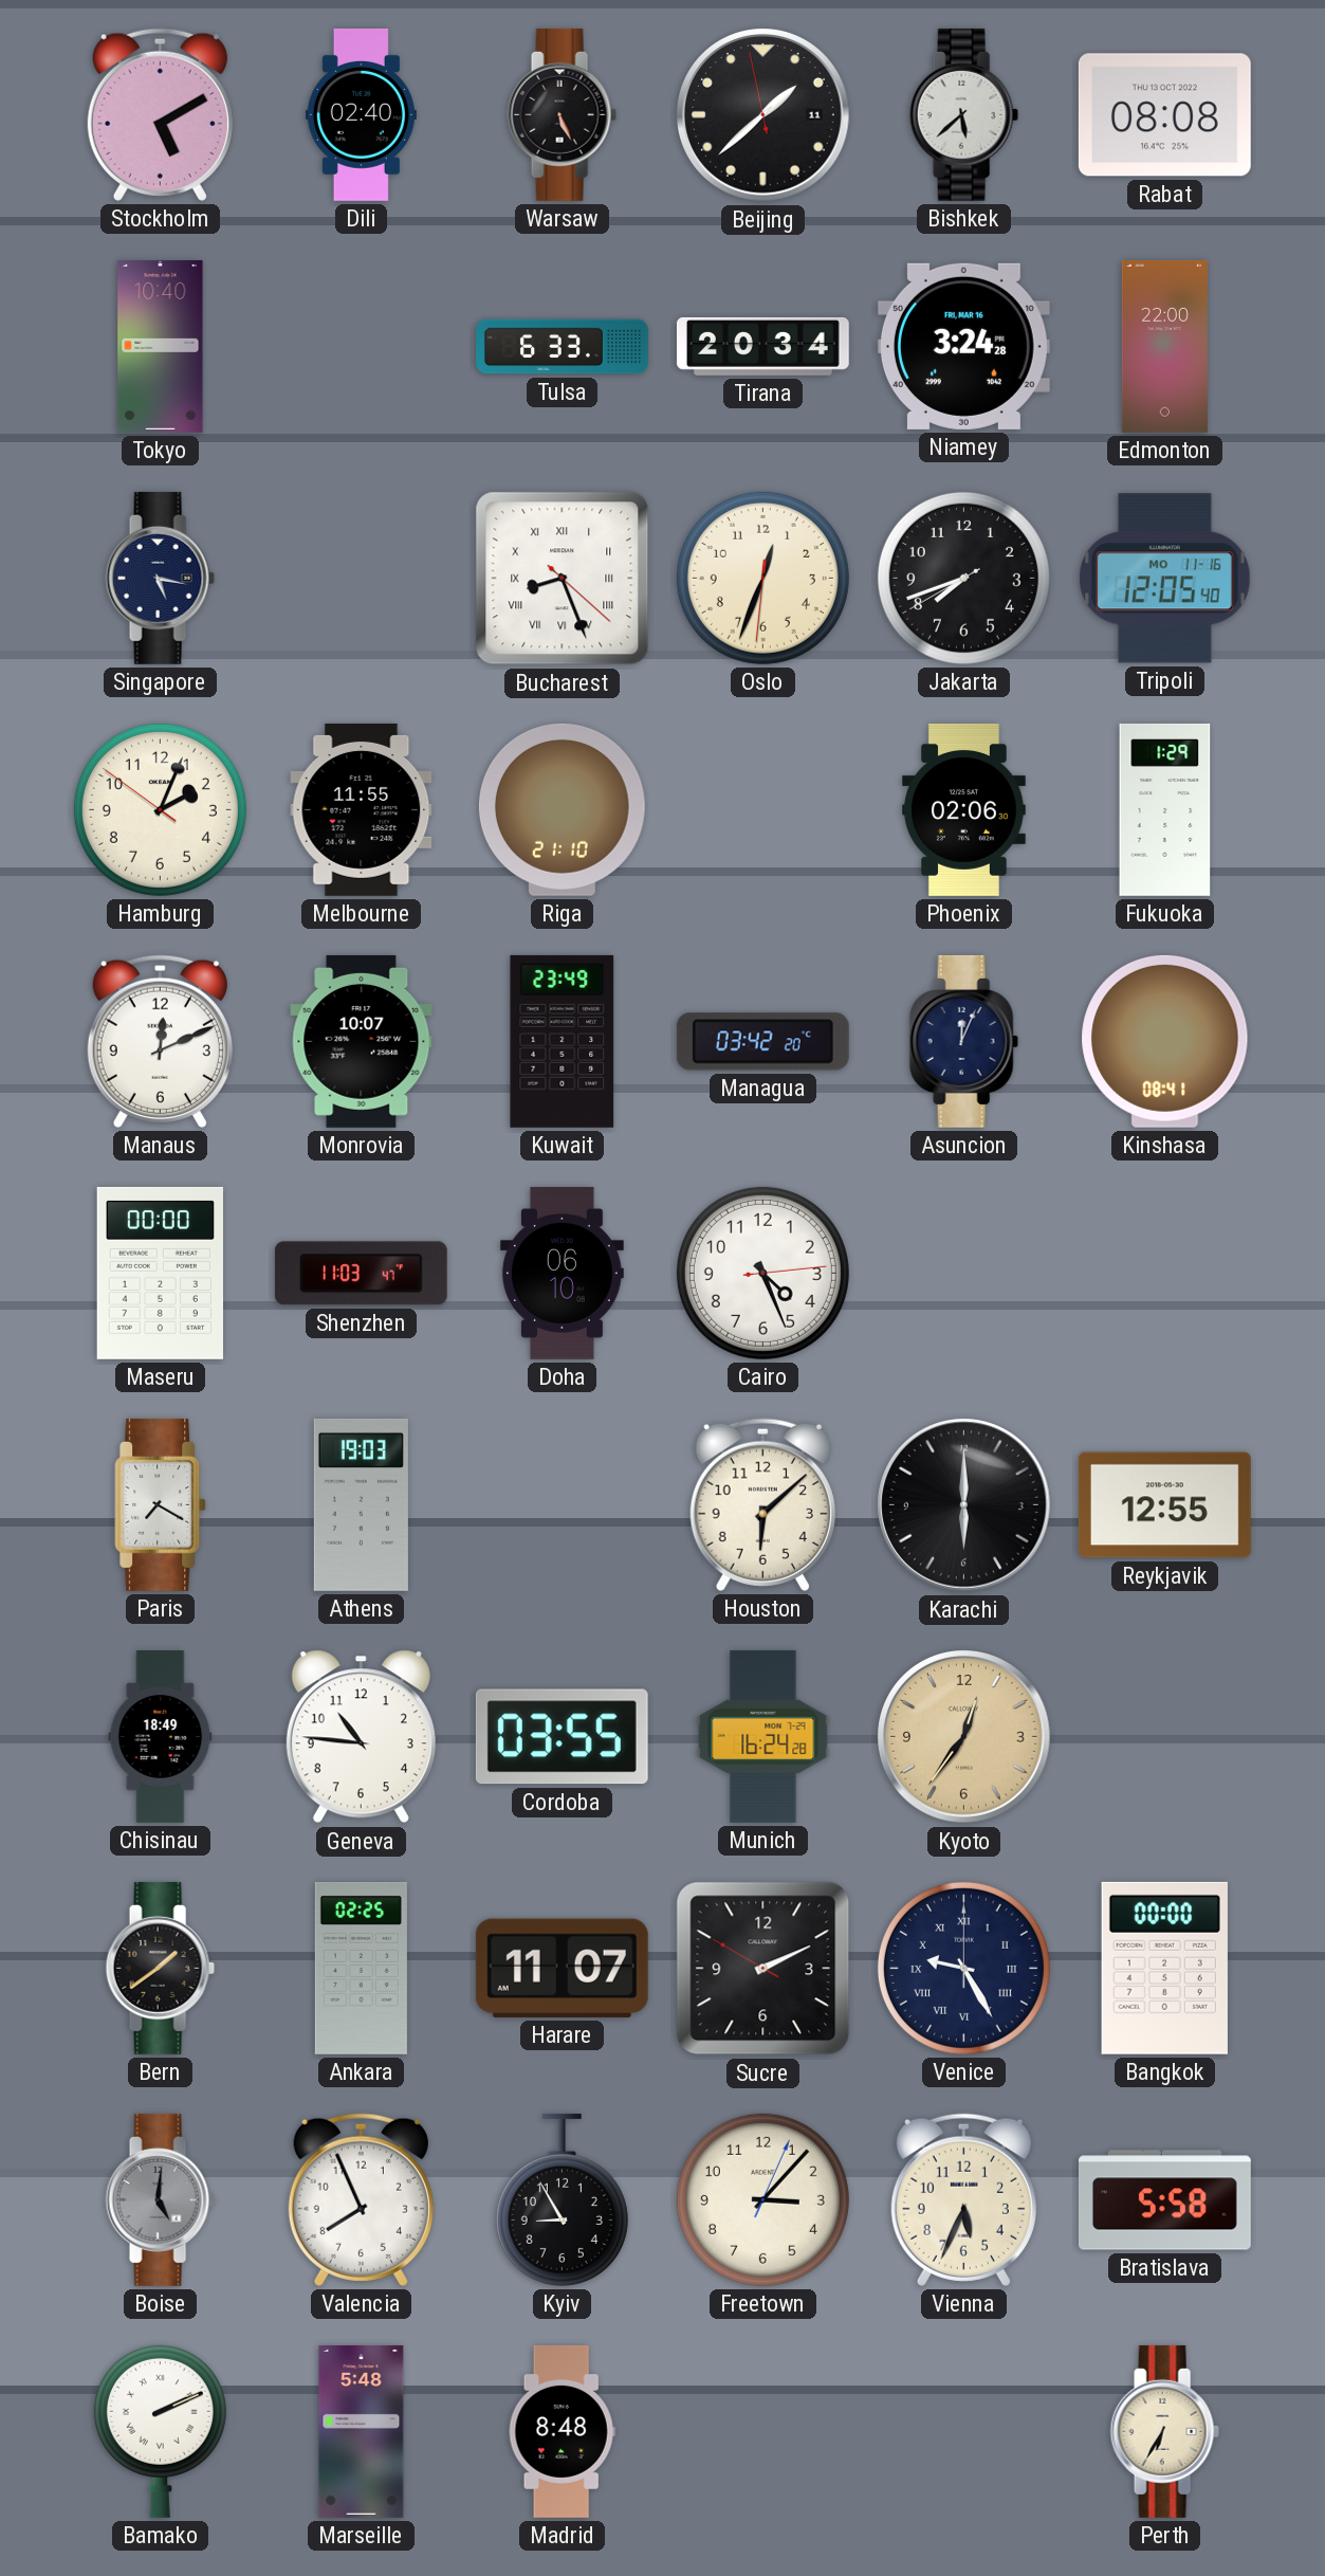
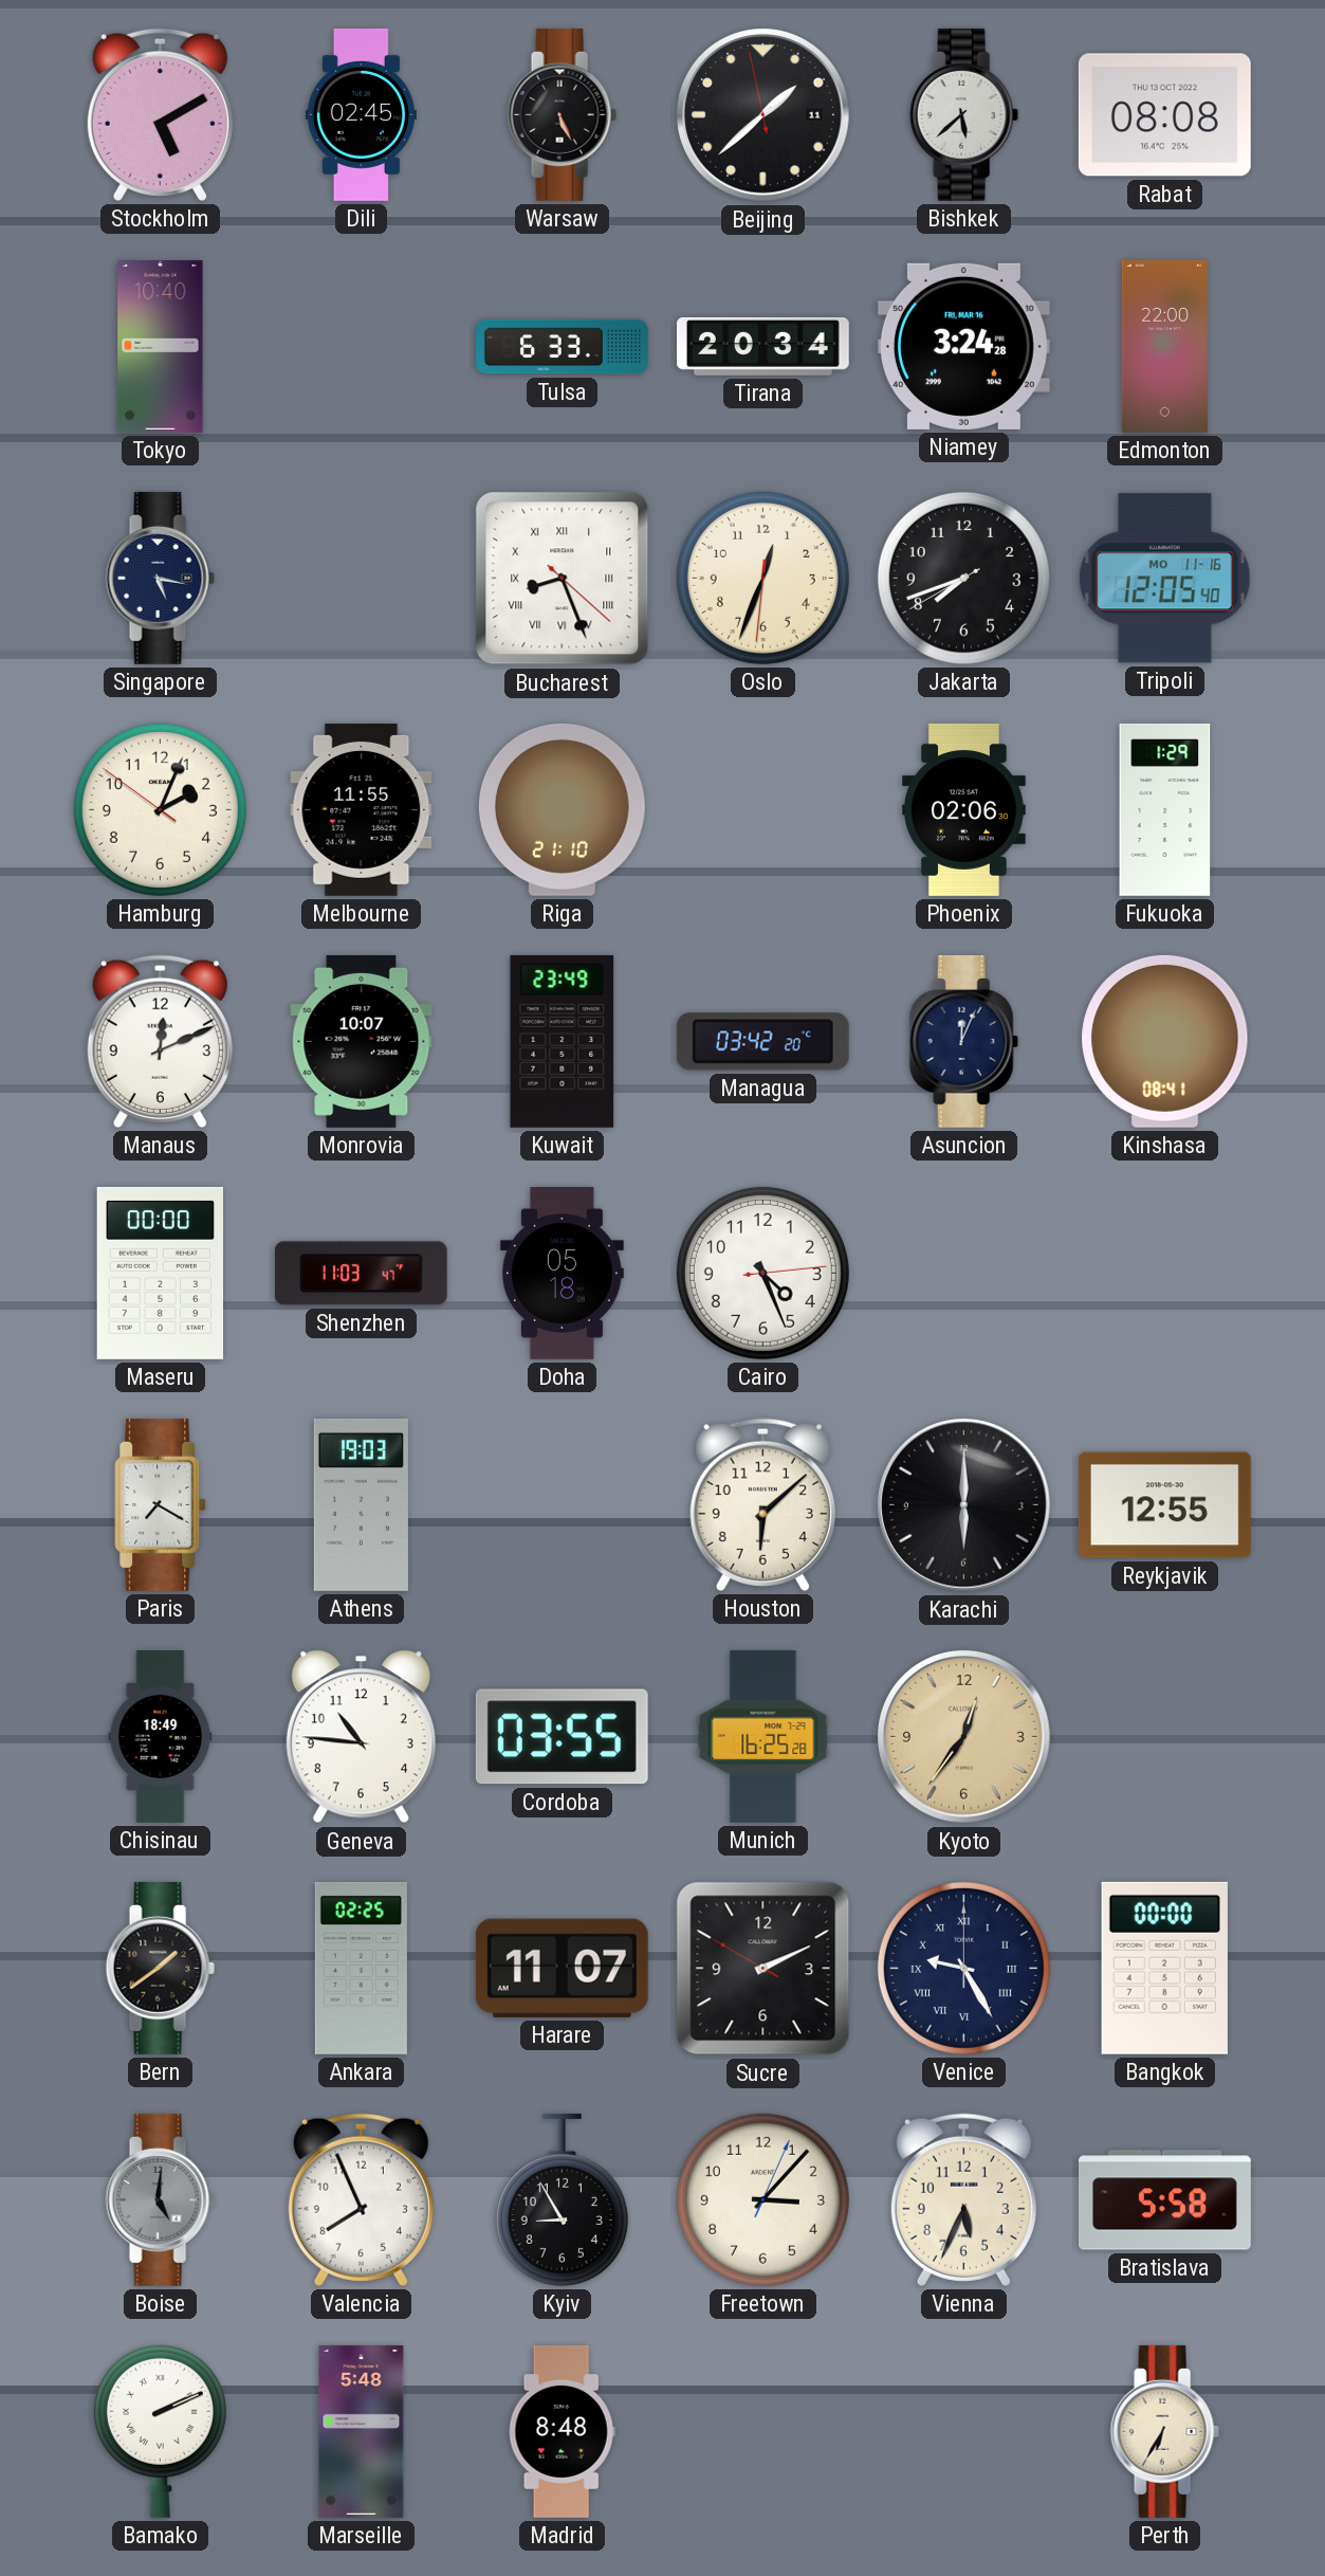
Dili: 02:40 -> 02:45
Doha: 06:10 -> 05:18
Munich: 16:24 -> 16:25
